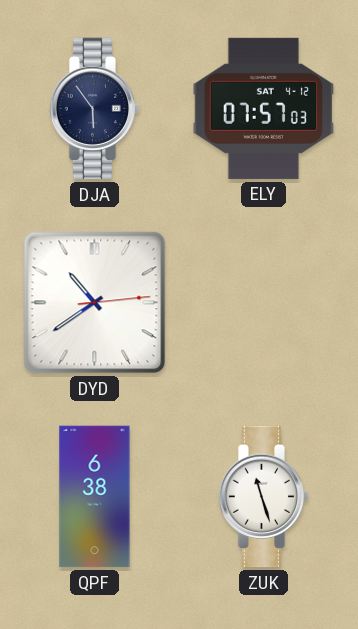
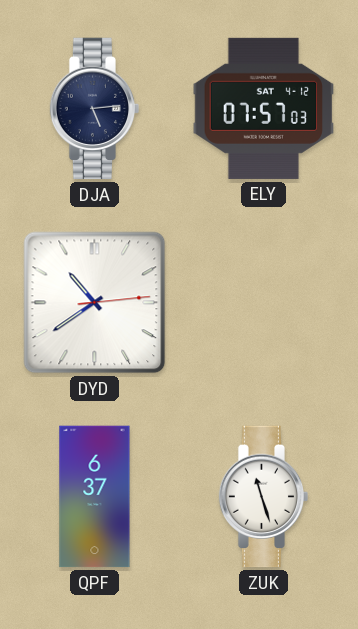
DJA: 5:54 -> 5:14
QPF: 6:38 -> 6:37
